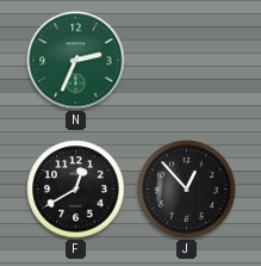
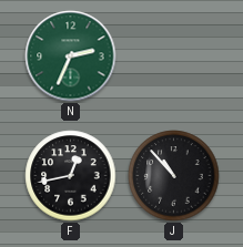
F: 12:40 -> 12:43
J: 12:53 -> 10:53
